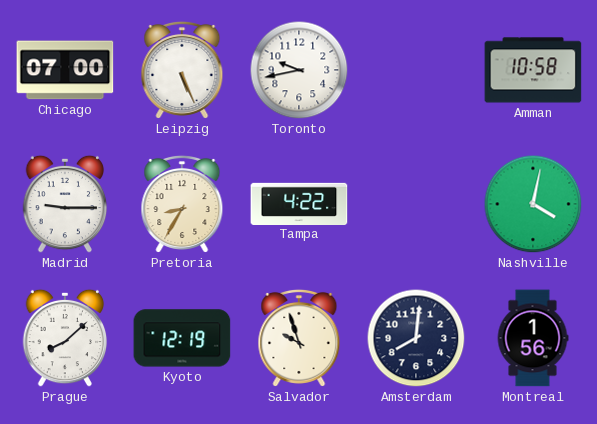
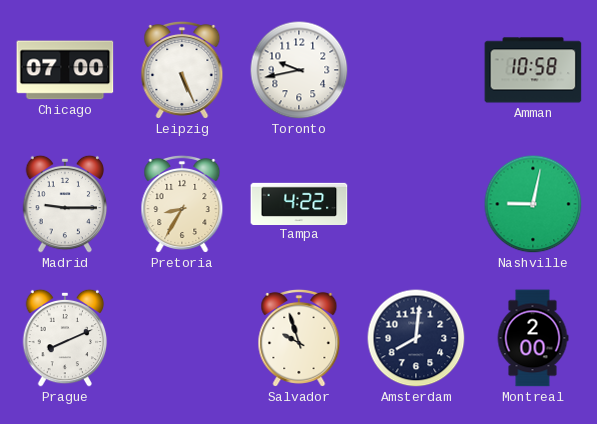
Nashville: 4:02 -> 9:02
Prague: 8:08 -> 8:11
Kyoto: 12:19 -> none
Montreal: 1:56 -> 2:00
